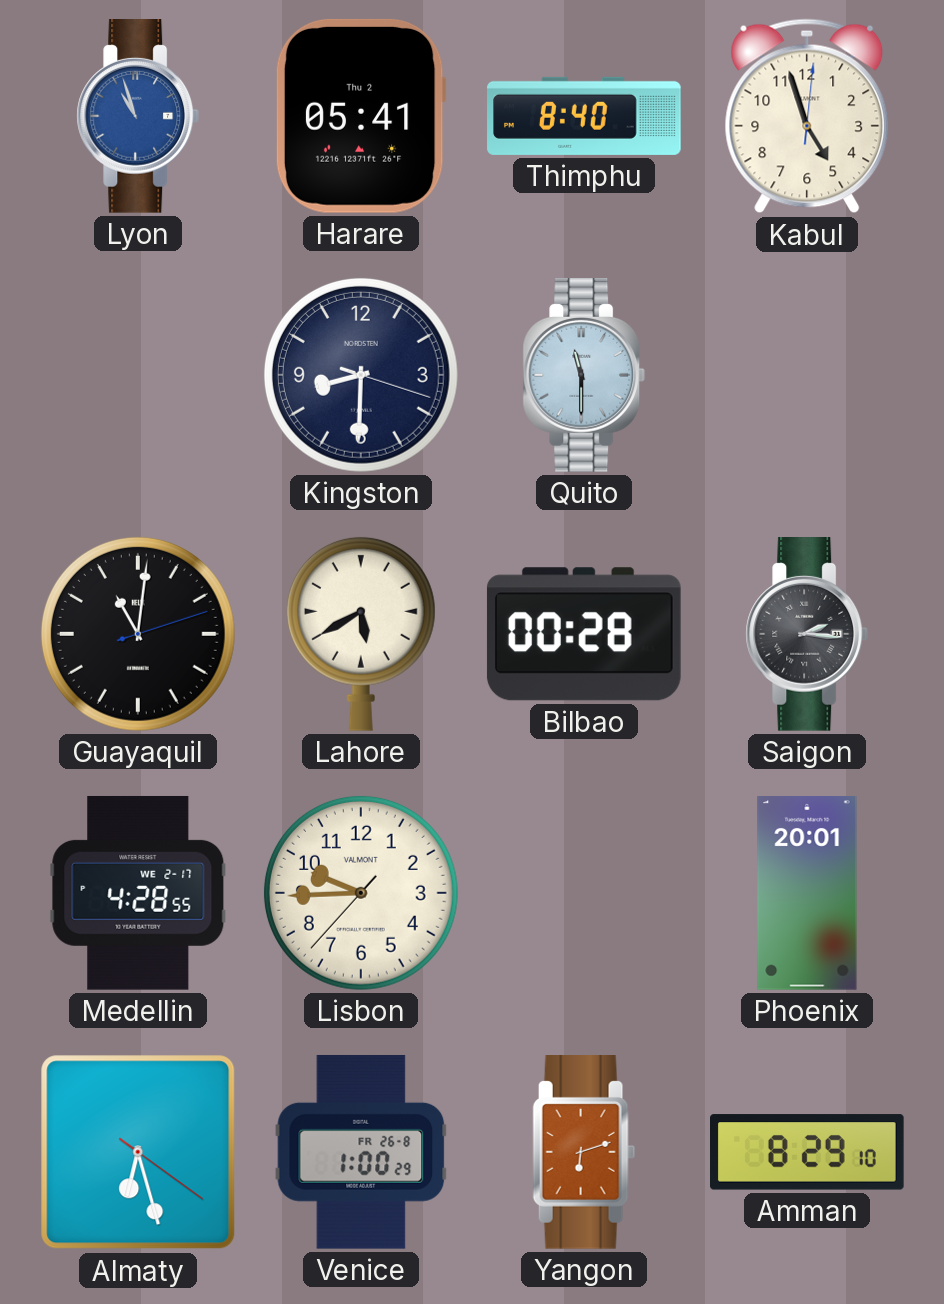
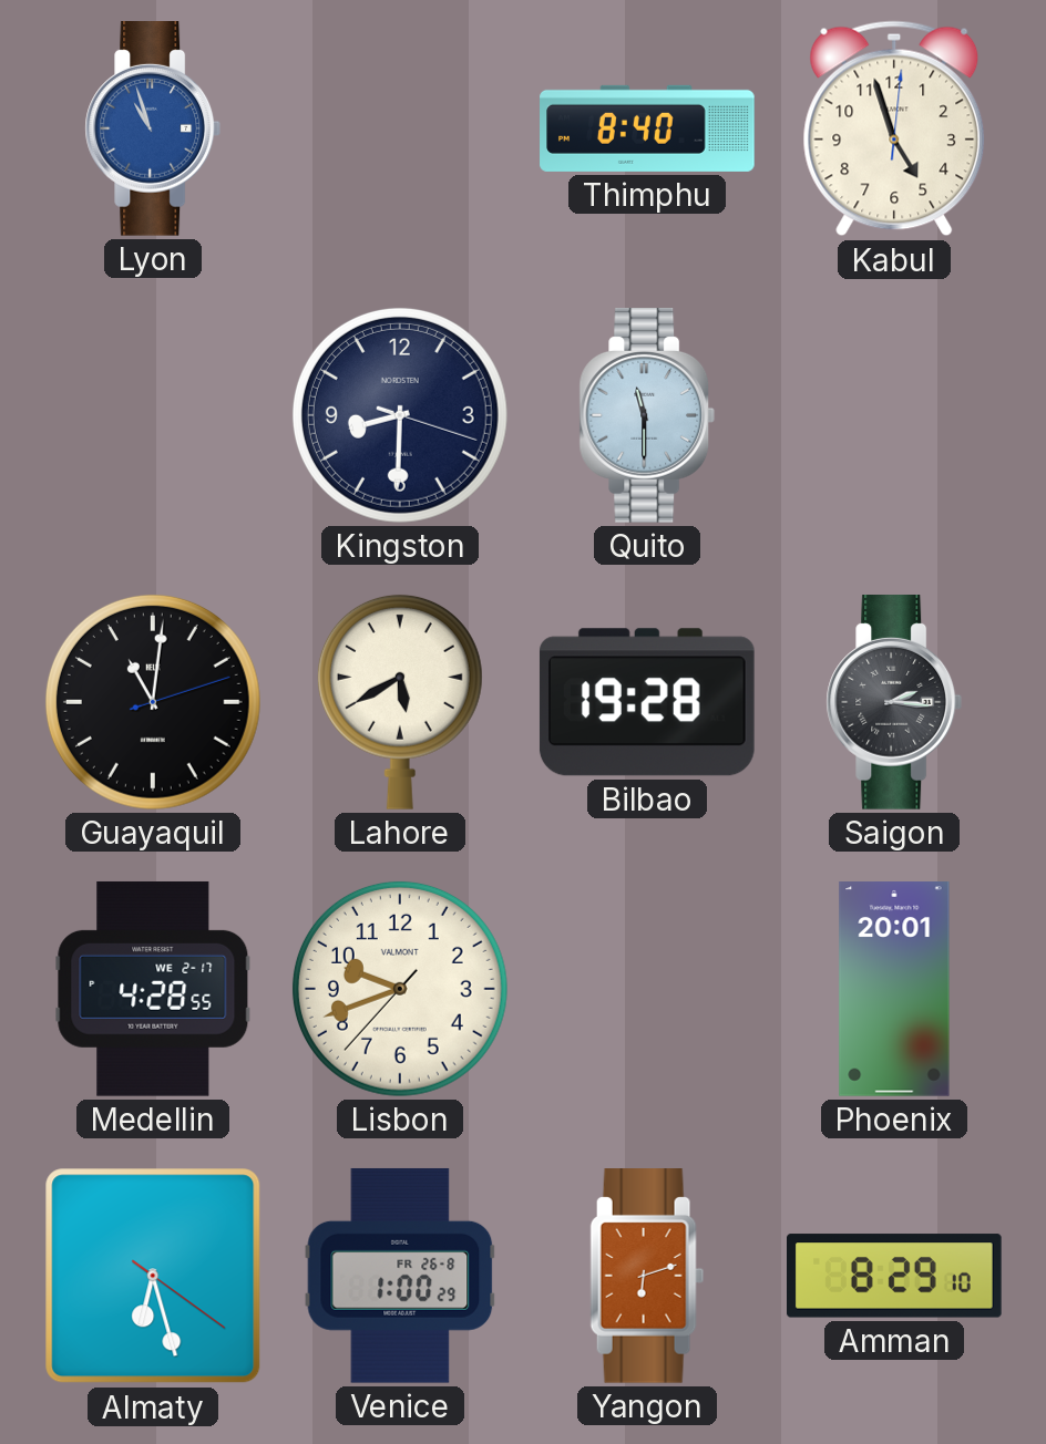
Harare: 05:41 -> none
Bilbao: 00:28 -> 19:28
Lisbon: 9:44 -> 9:41
